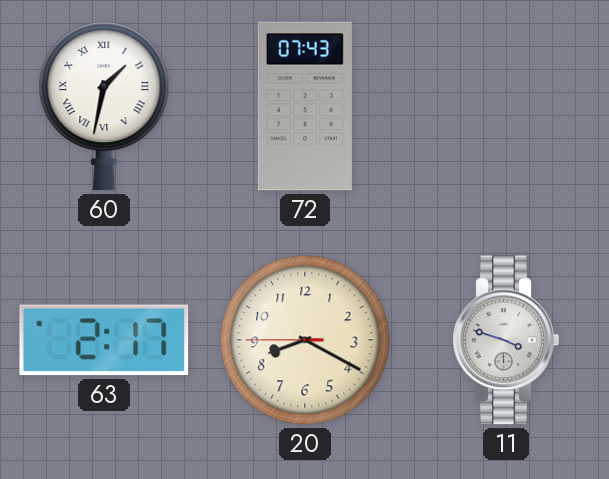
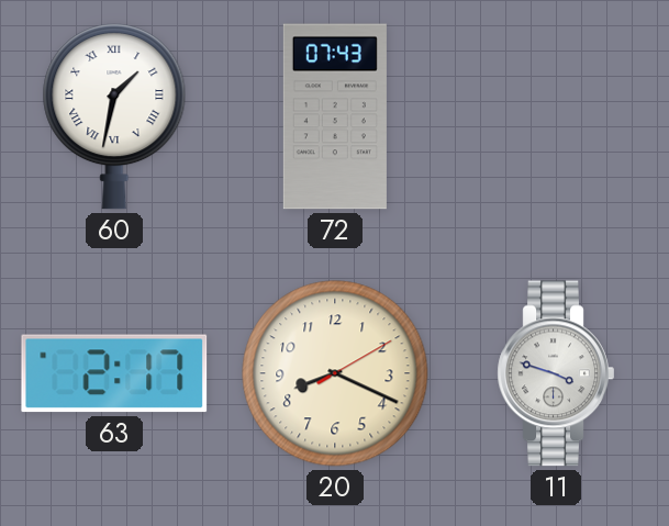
20: 8:19:45 -> 8:19:10
